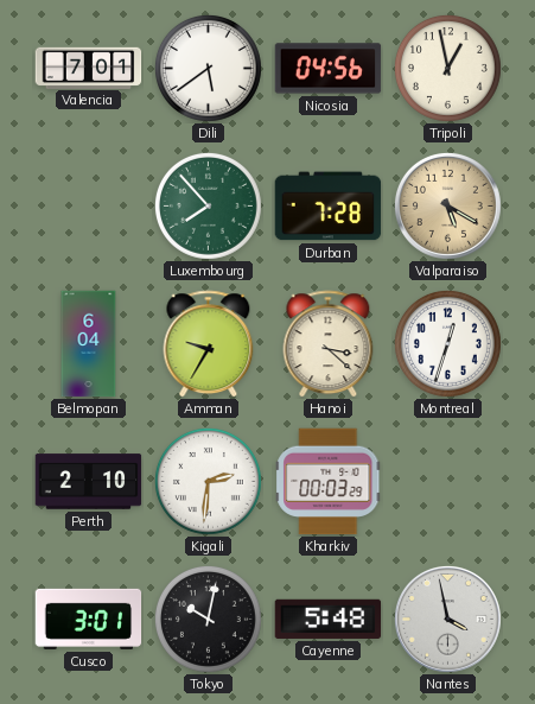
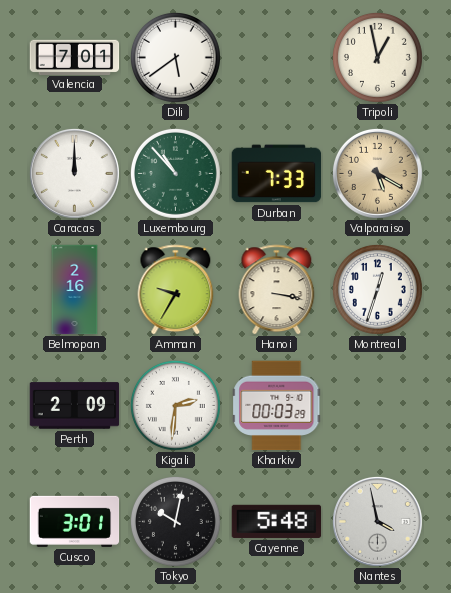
Nicosia: 04:56 -> none
Caracas: none -> 12:00
Luxembourg: 7:53 -> 10:53
Durban: 7:28 -> 7:33
Belmopan: 6:04 -> 2:16
Hanoi: 3:22 -> 3:17
Perth: 2:10 -> 2:09
